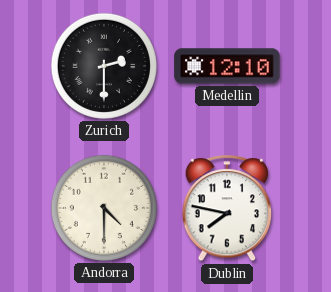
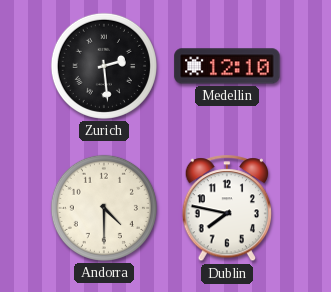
Zurich: 2:30 -> 2:29
